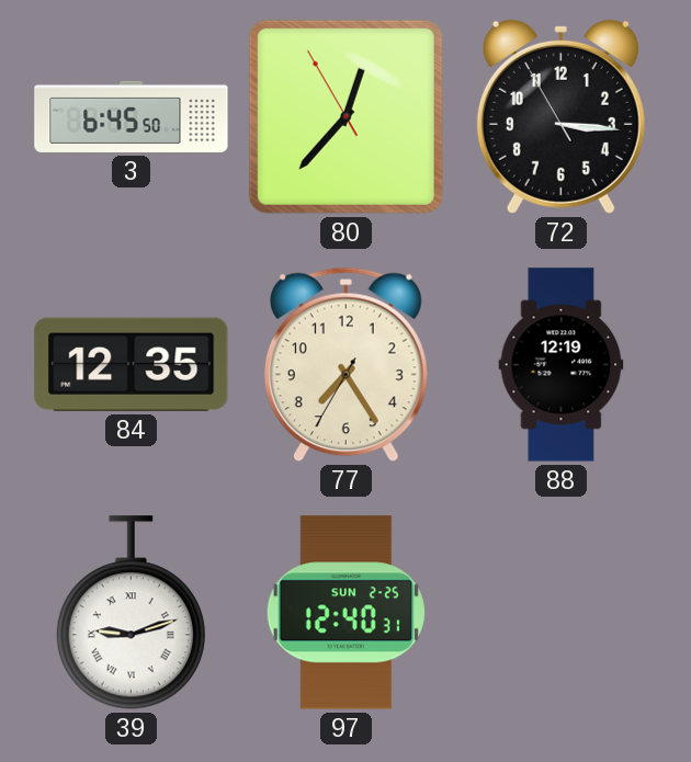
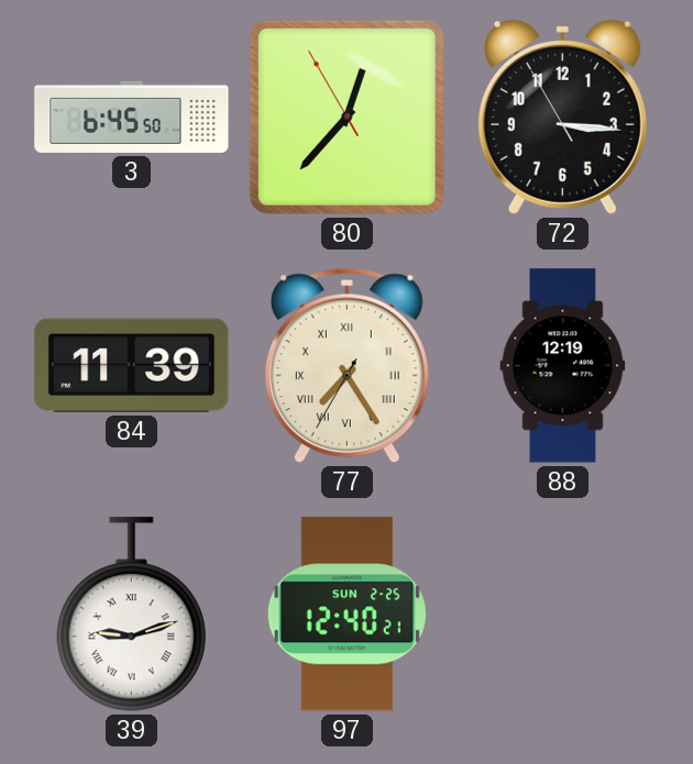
84: 12:35 -> 11:39
77 numerals: Arabic -> Roman
97: 12:40:31 -> 12:40:21
